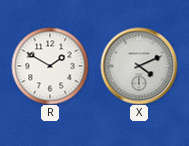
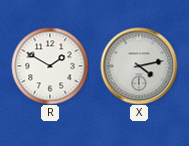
X: 4:11 -> 4:13
